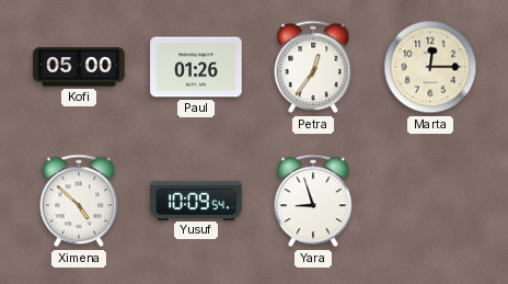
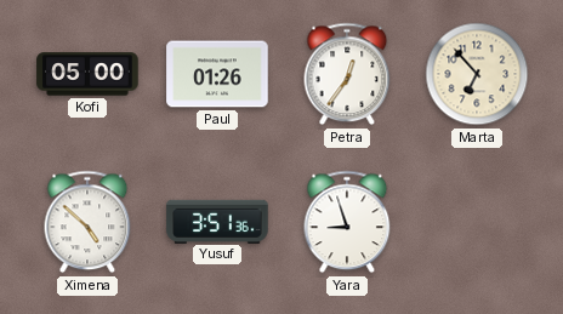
Marta: 12:15 -> 6:53
Yusuf: 10:09 -> 3:51
